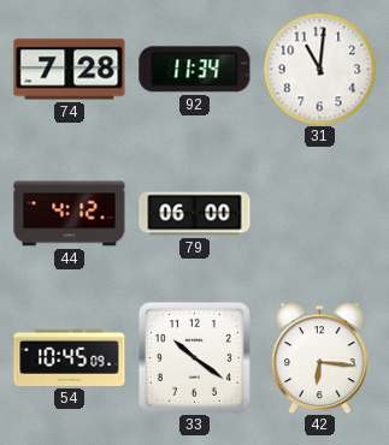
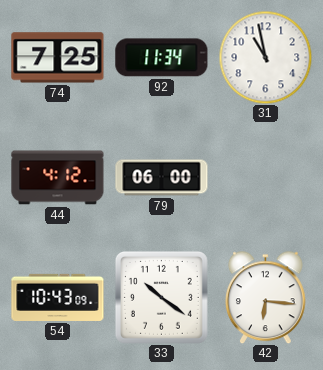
74: 7:28 -> 7:25
31: 11:01 -> 10:58
54: 10:45 -> 10:43
